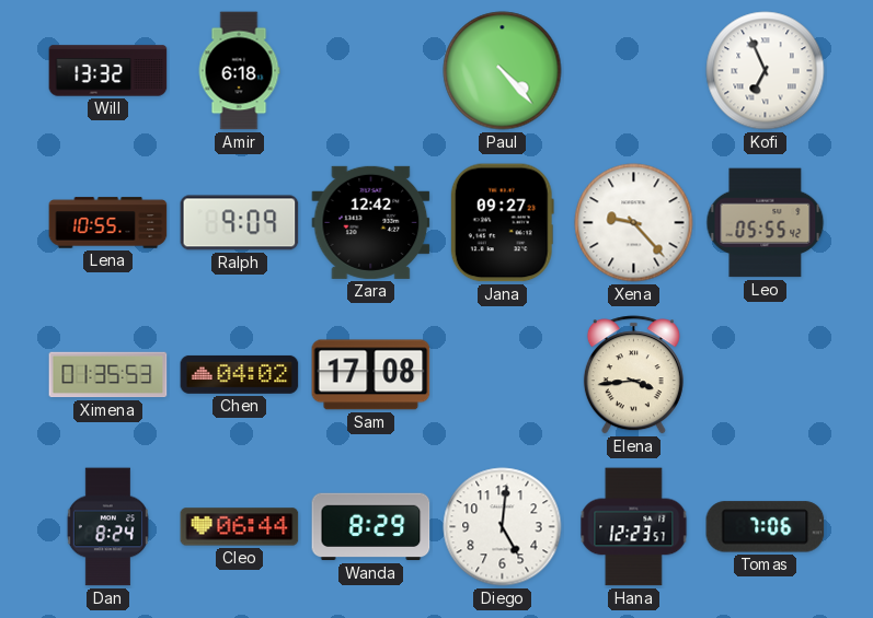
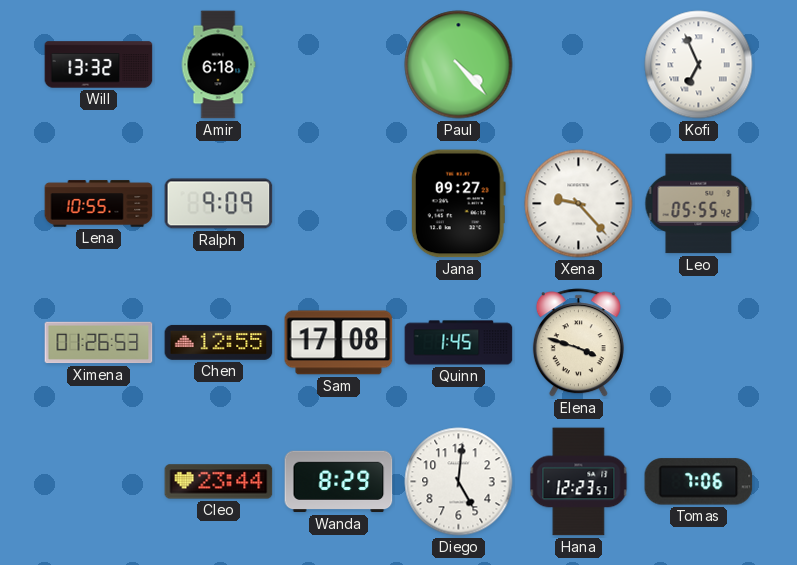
Zara: 12:42 -> none
Ximena: 01:35 -> 01:26
Chen: 04:02 -> 12:55
Quinn: none -> 1:45
Elena: 3:44 -> 3:48
Dan: 8:24 -> none
Cleo: 06:44 -> 23:44
